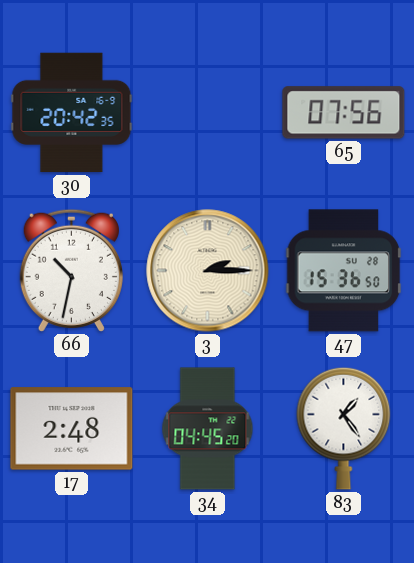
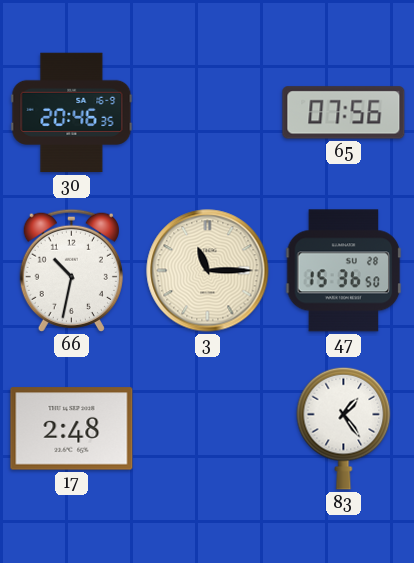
30: 20:42 -> 20:46
3: 2:15 -> 11:15
34: 04:45 -> none
